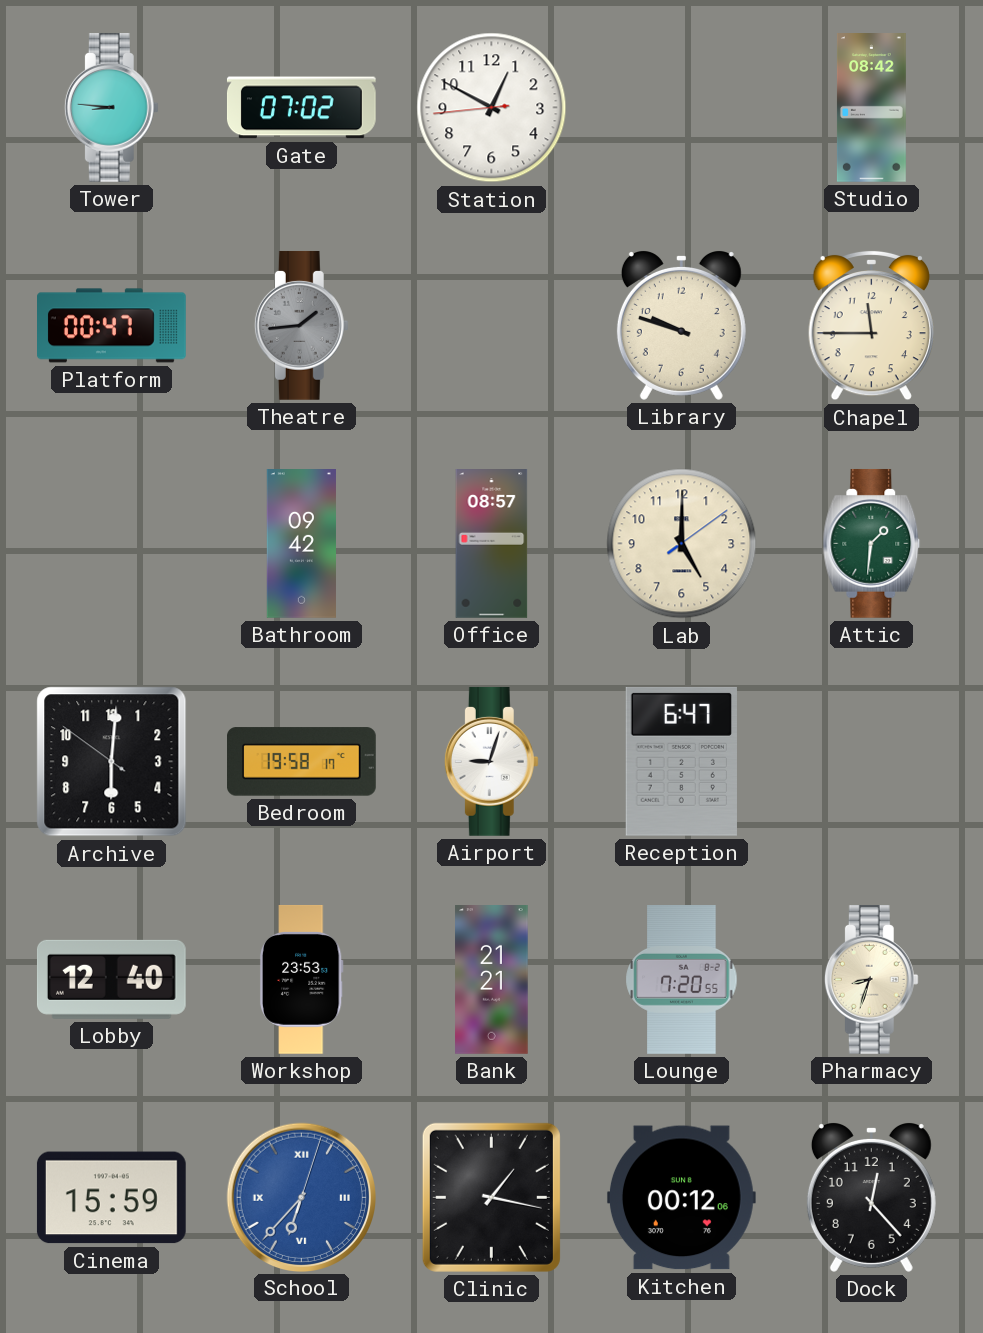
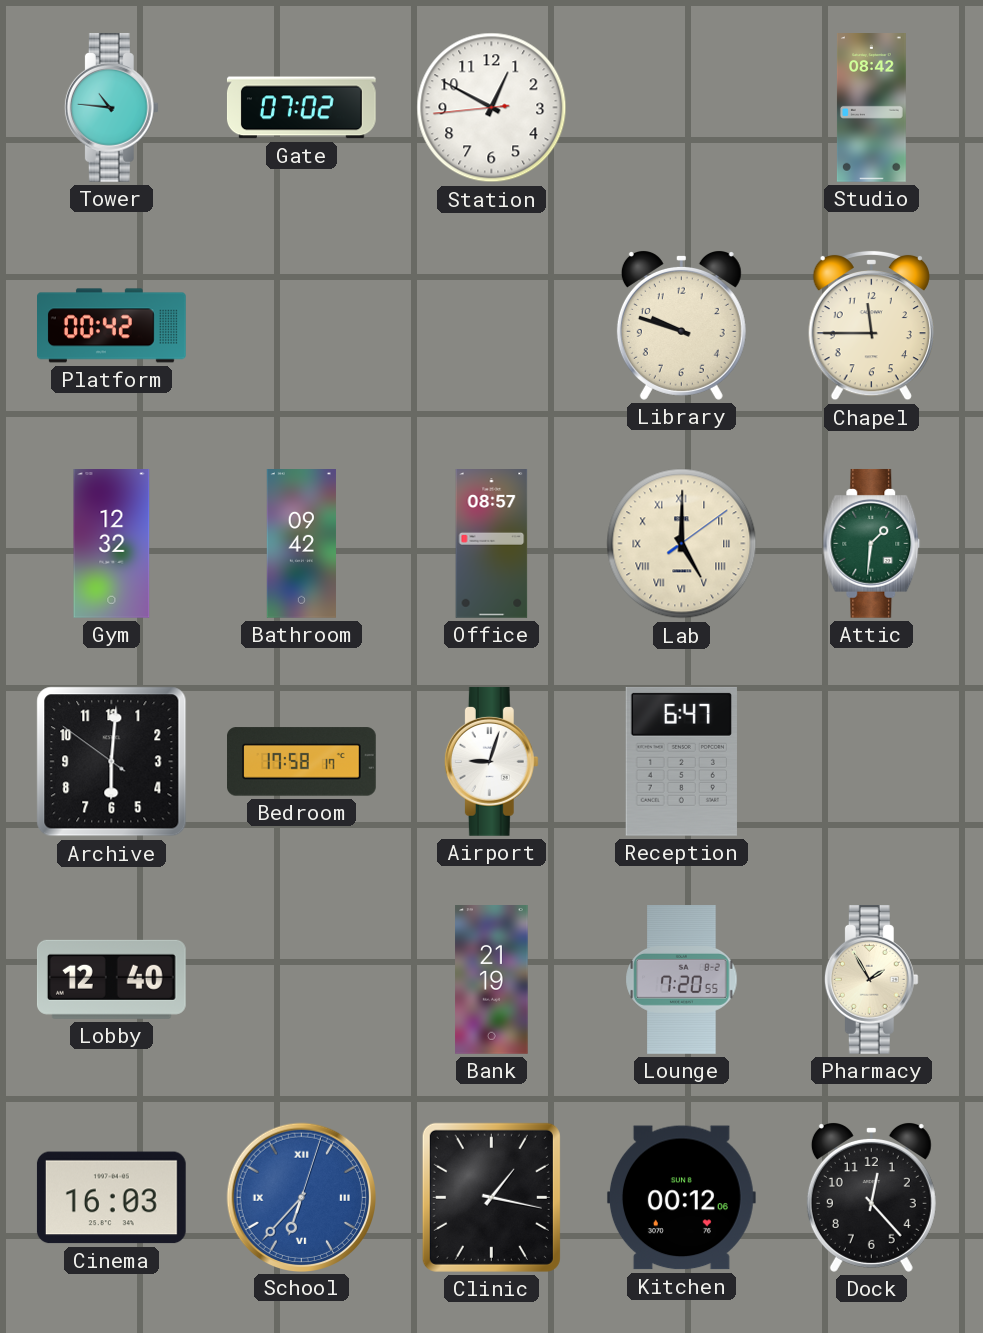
Tower: 8:46 -> 10:46
Platform: 00:47 -> 00:42
Theatre: 1:44 -> none
Gym: none -> 12:32
Lab numerals: Arabic -> Roman
Bedroom: 19:58 -> 17:58
Workshop: 23:53 -> none
Bank: 21:21 -> 21:19
Pharmacy: 8:33 -> 1:55
Cinema: 15:59 -> 16:03
